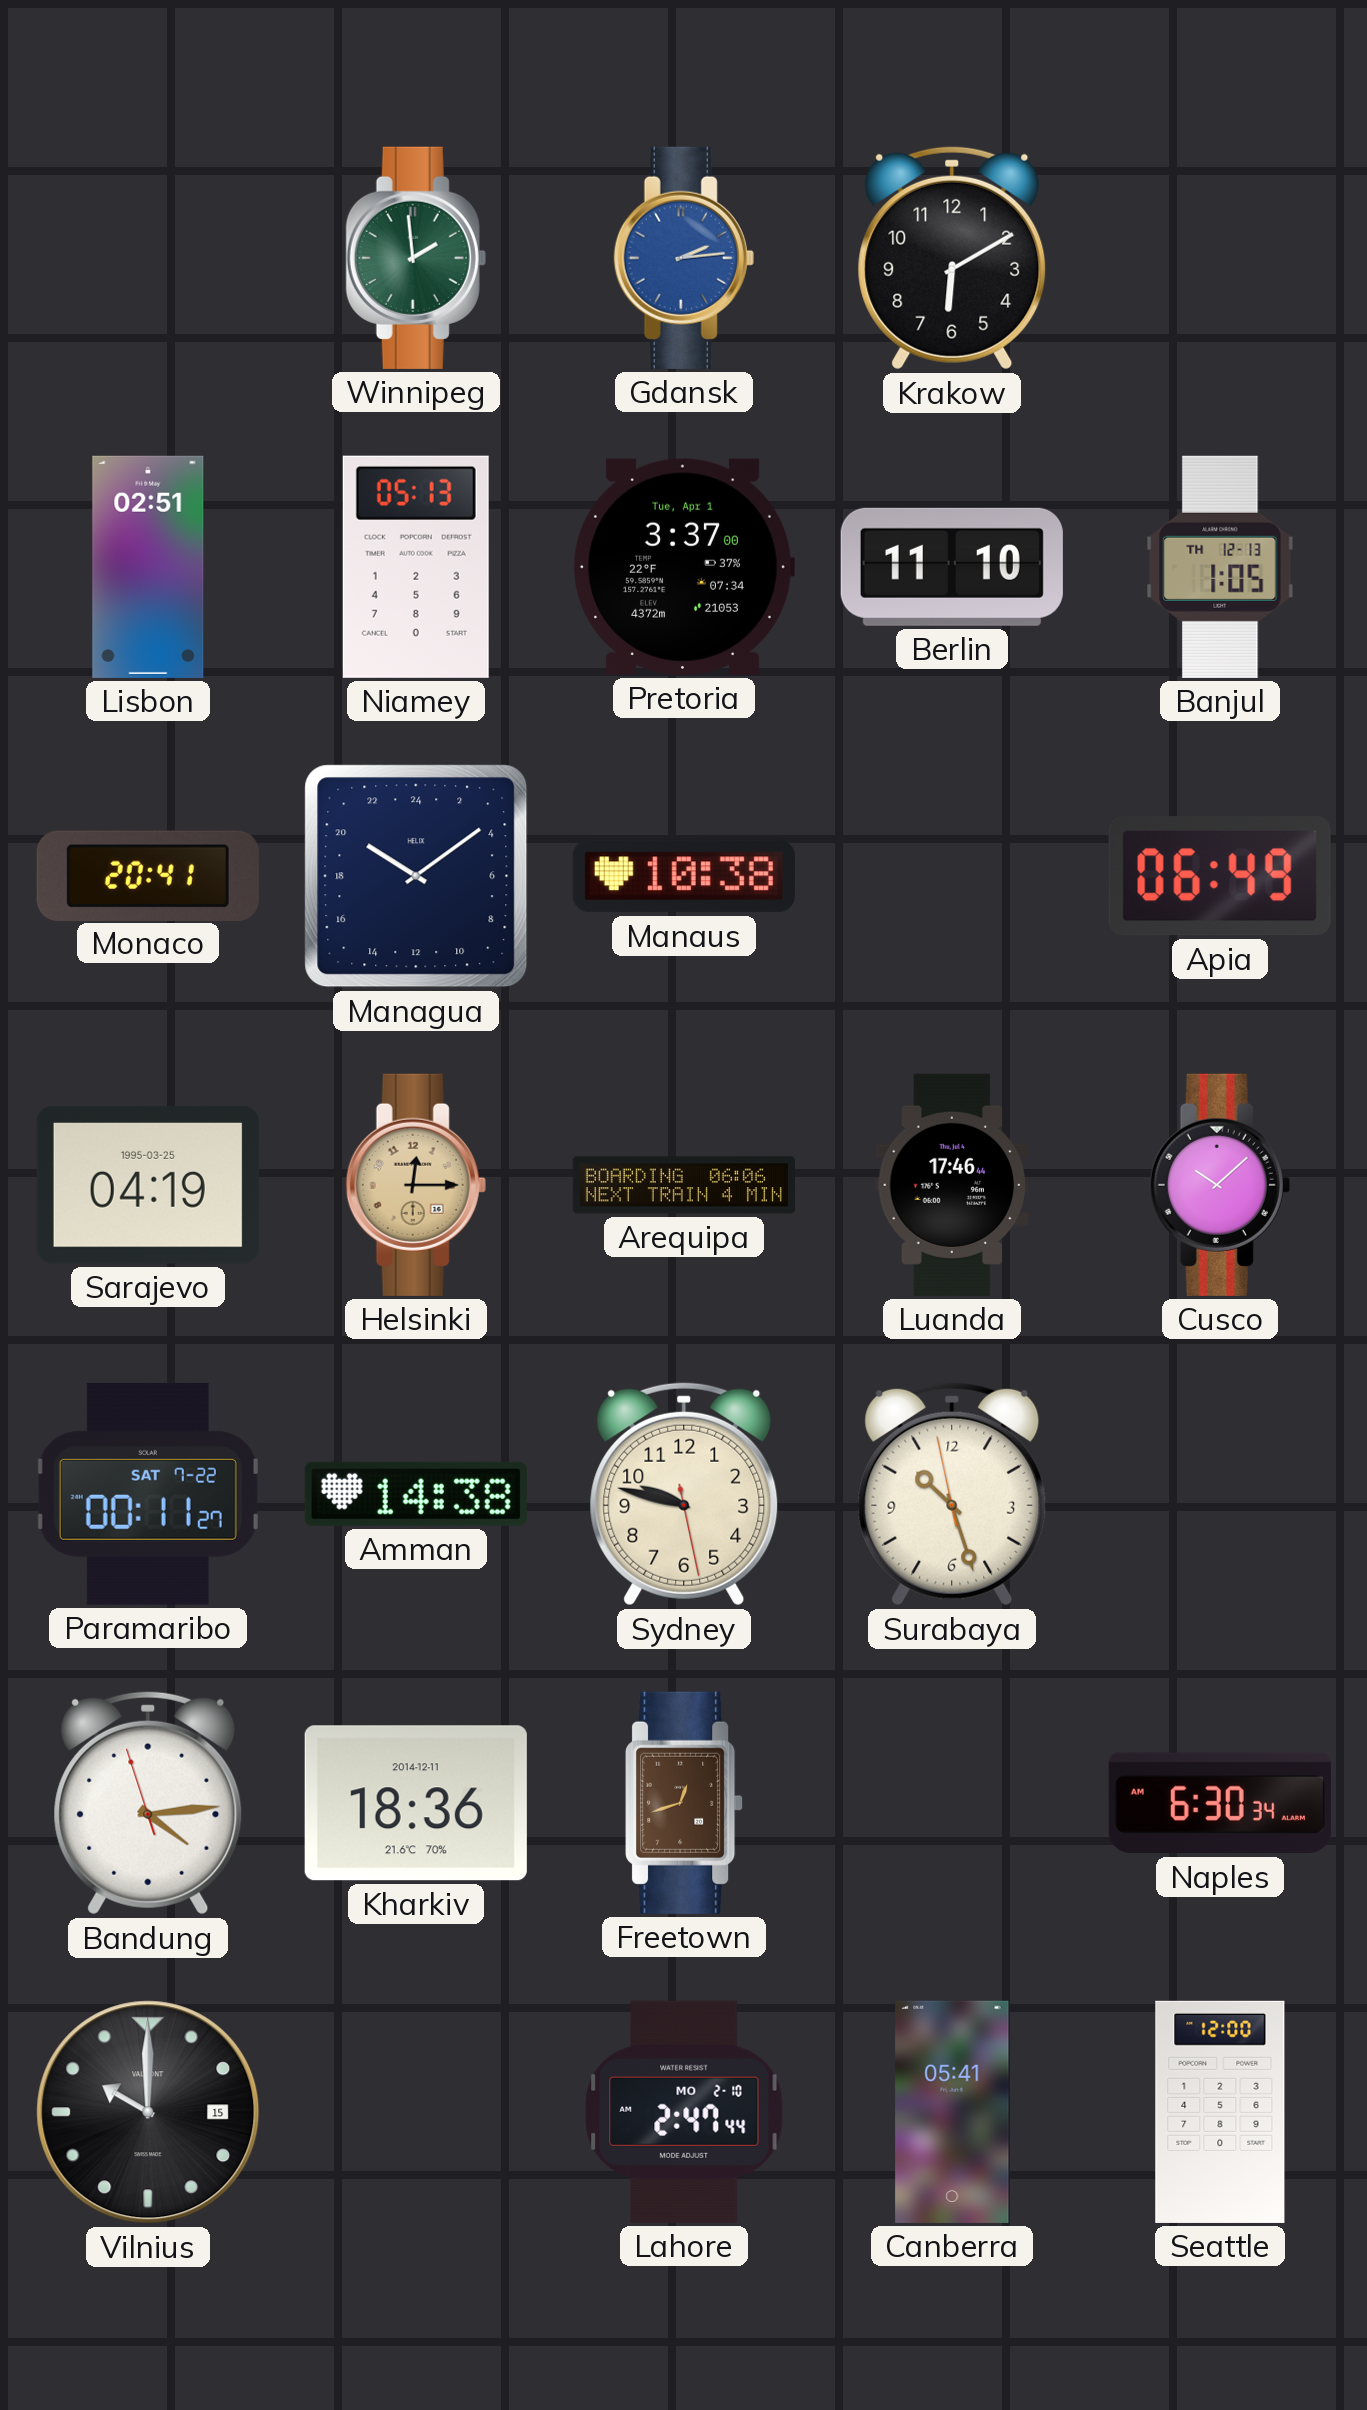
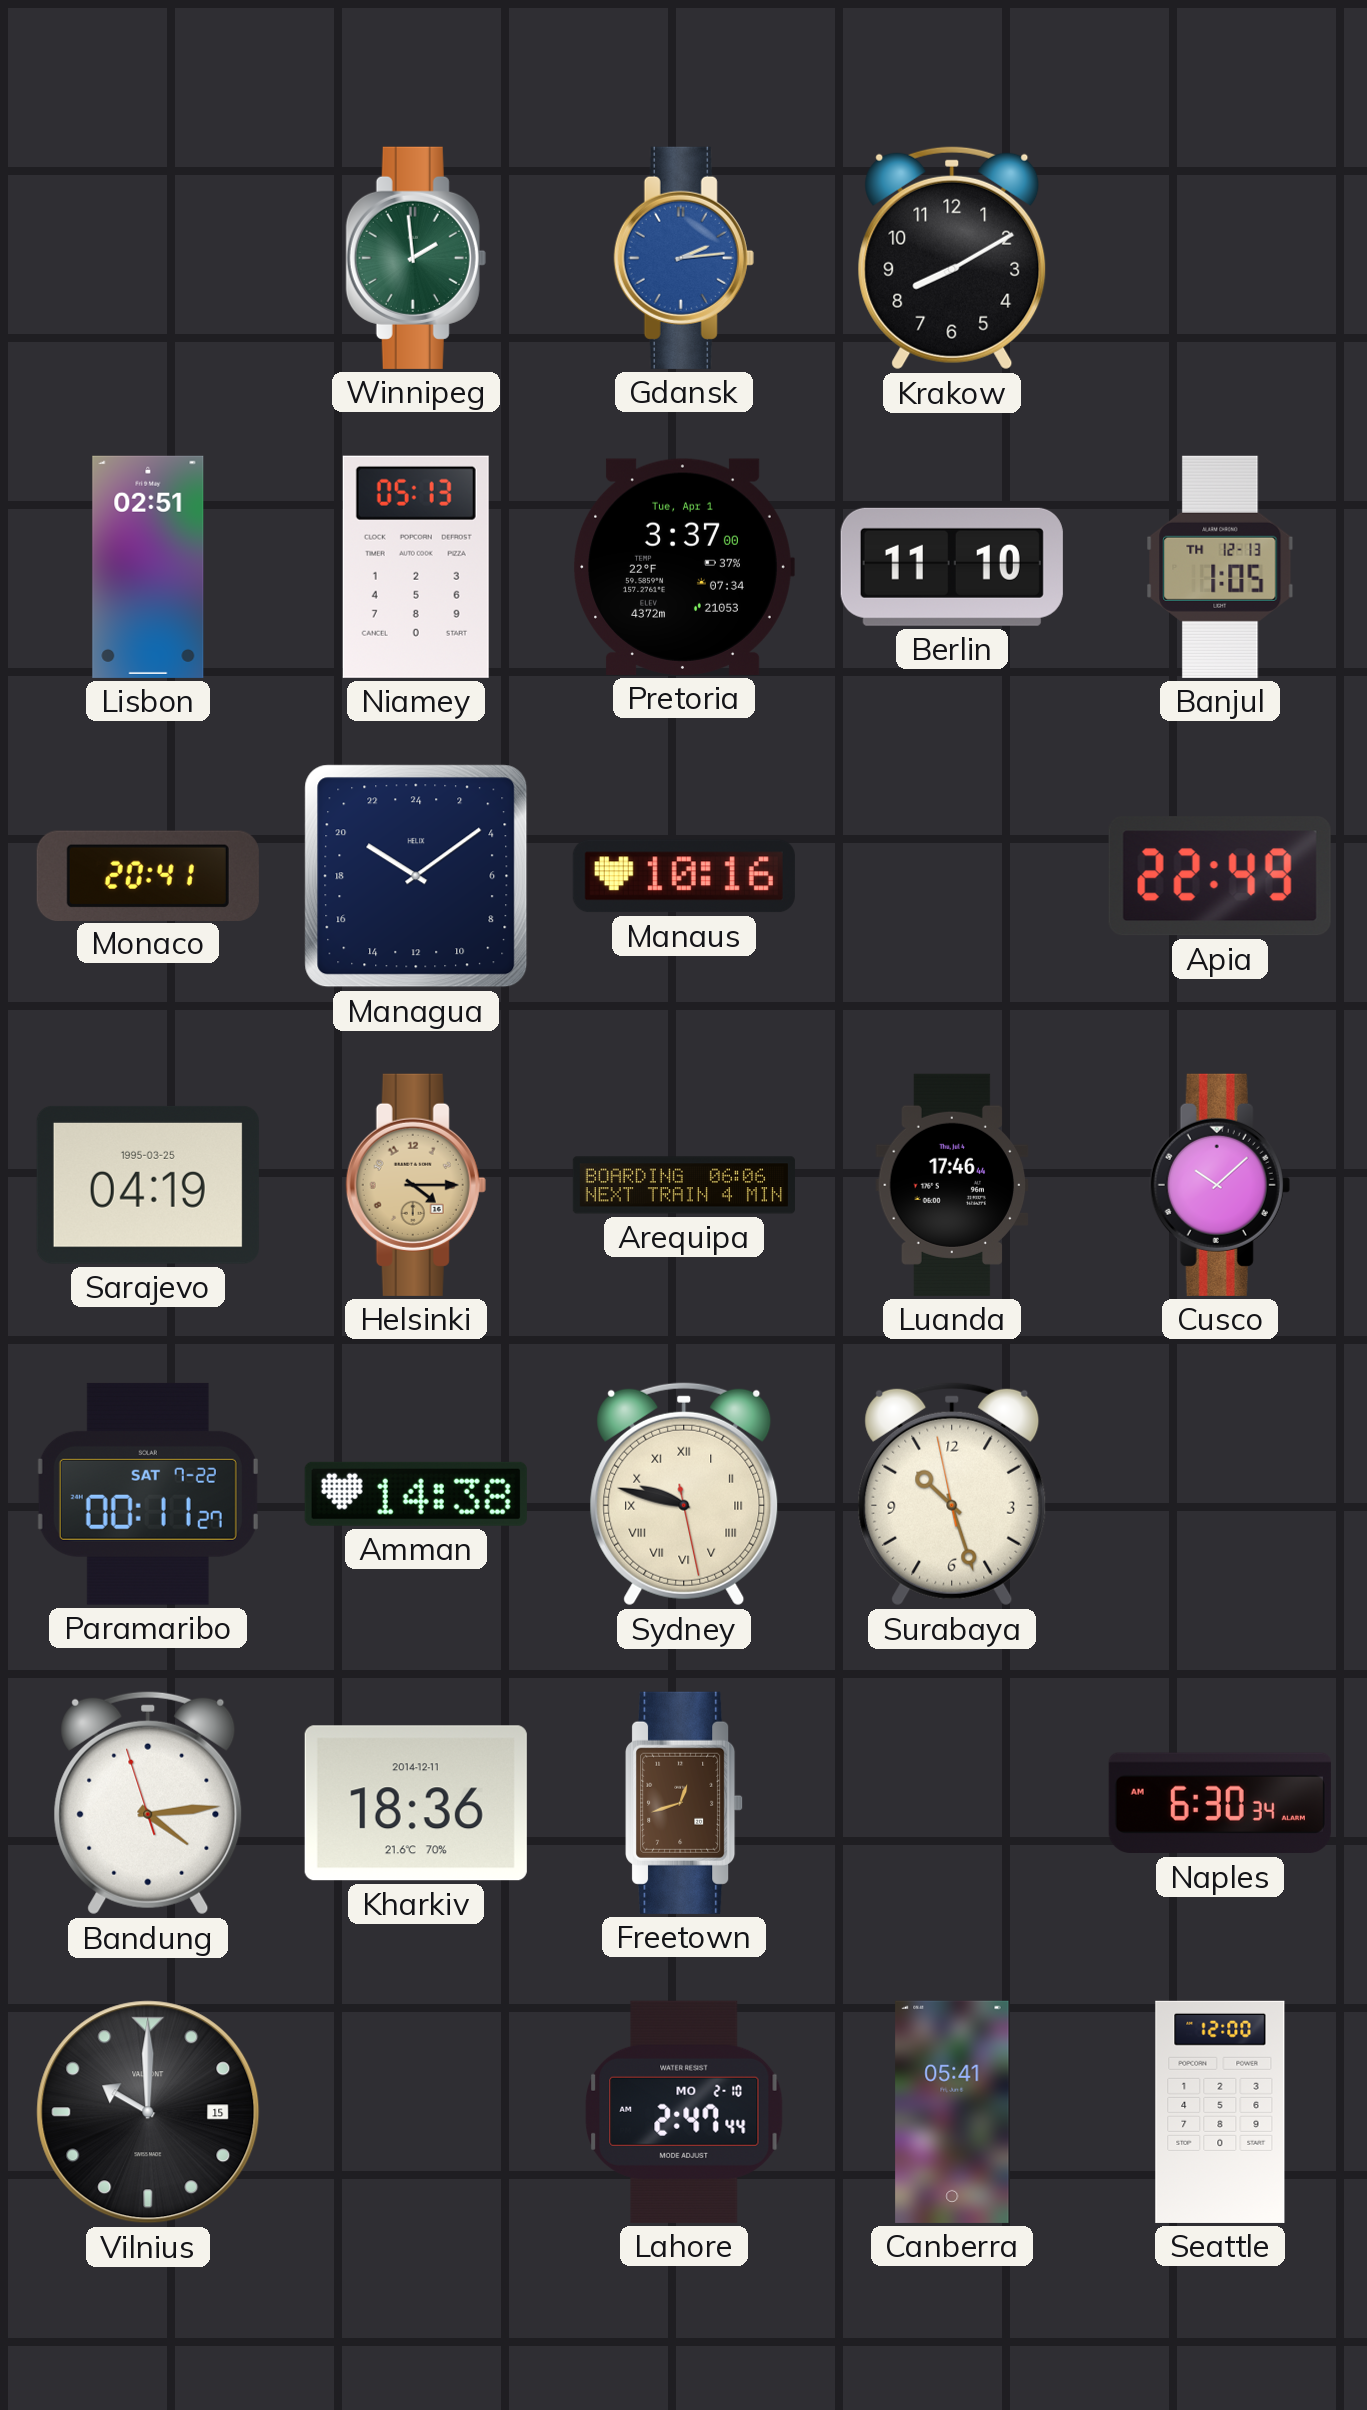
Krakow: 6:10 -> 8:10
Manaus: 10:38 -> 10:16
Apia: 06:49 -> 22:49
Helsinki: 12:15 -> 4:15
Sydney numerals: Arabic -> Roman
